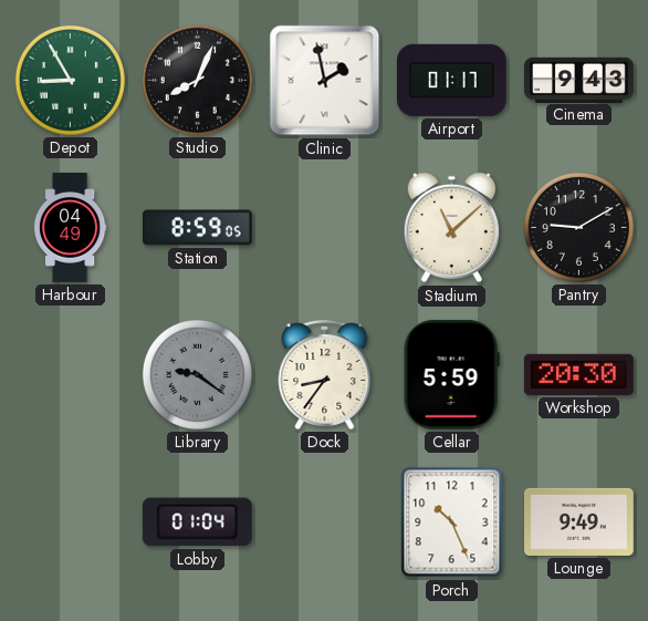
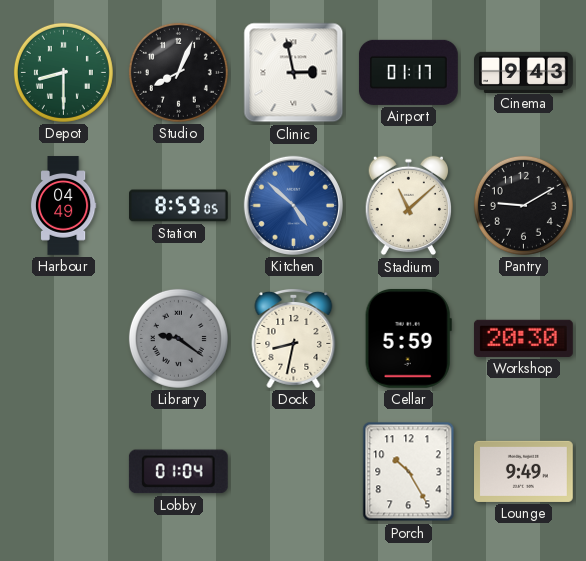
Depot: 8:55 -> 8:30
Clinic: 1:58 -> 2:58
Kitchen: none -> 4:52
Dock: 8:36 -> 8:32
Porch: 10:26 -> 10:25
